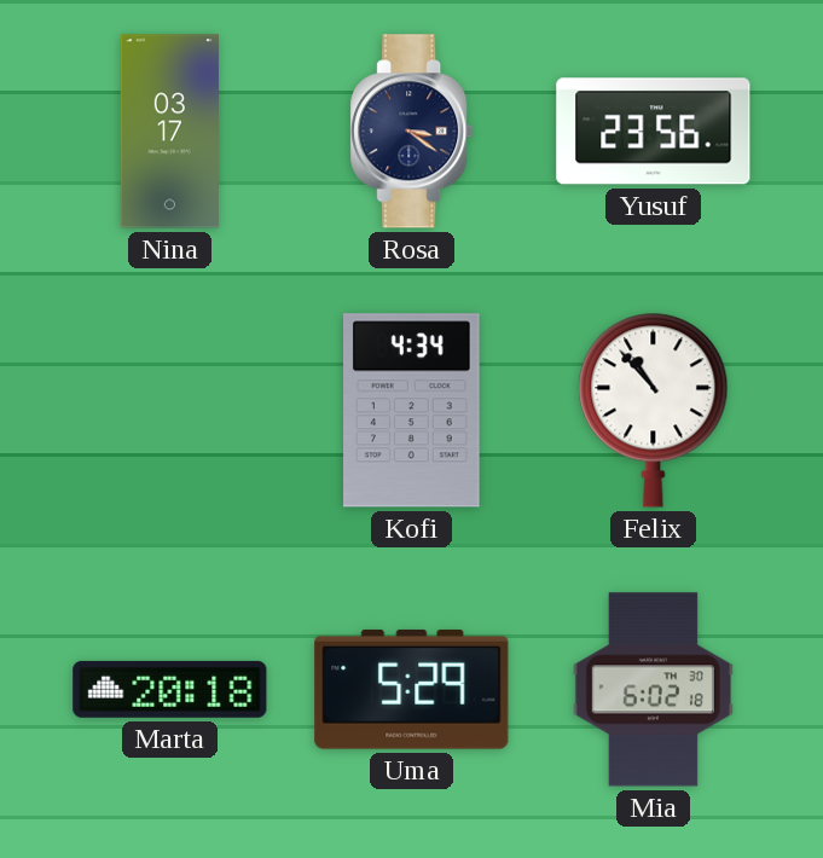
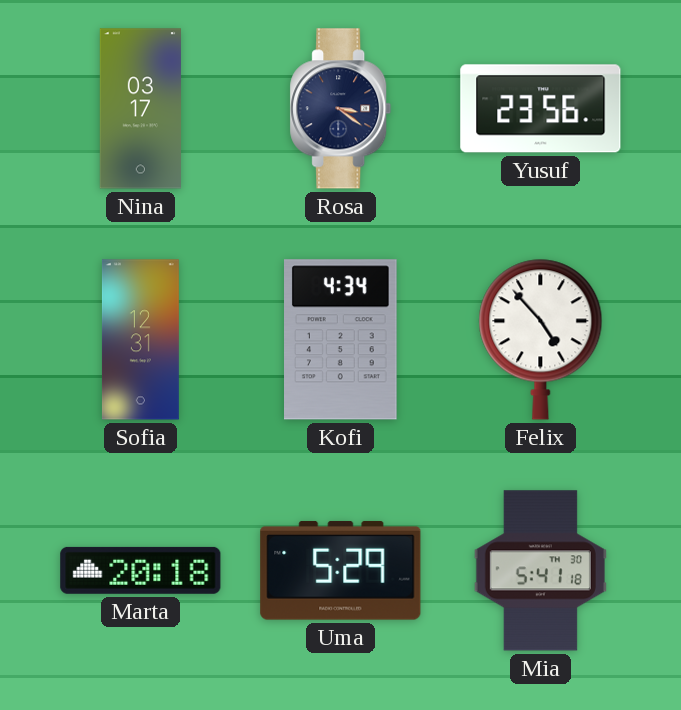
Sofia: none -> 12:31
Felix: 10:53 -> 4:53
Mia: 6:02 -> 5:41
